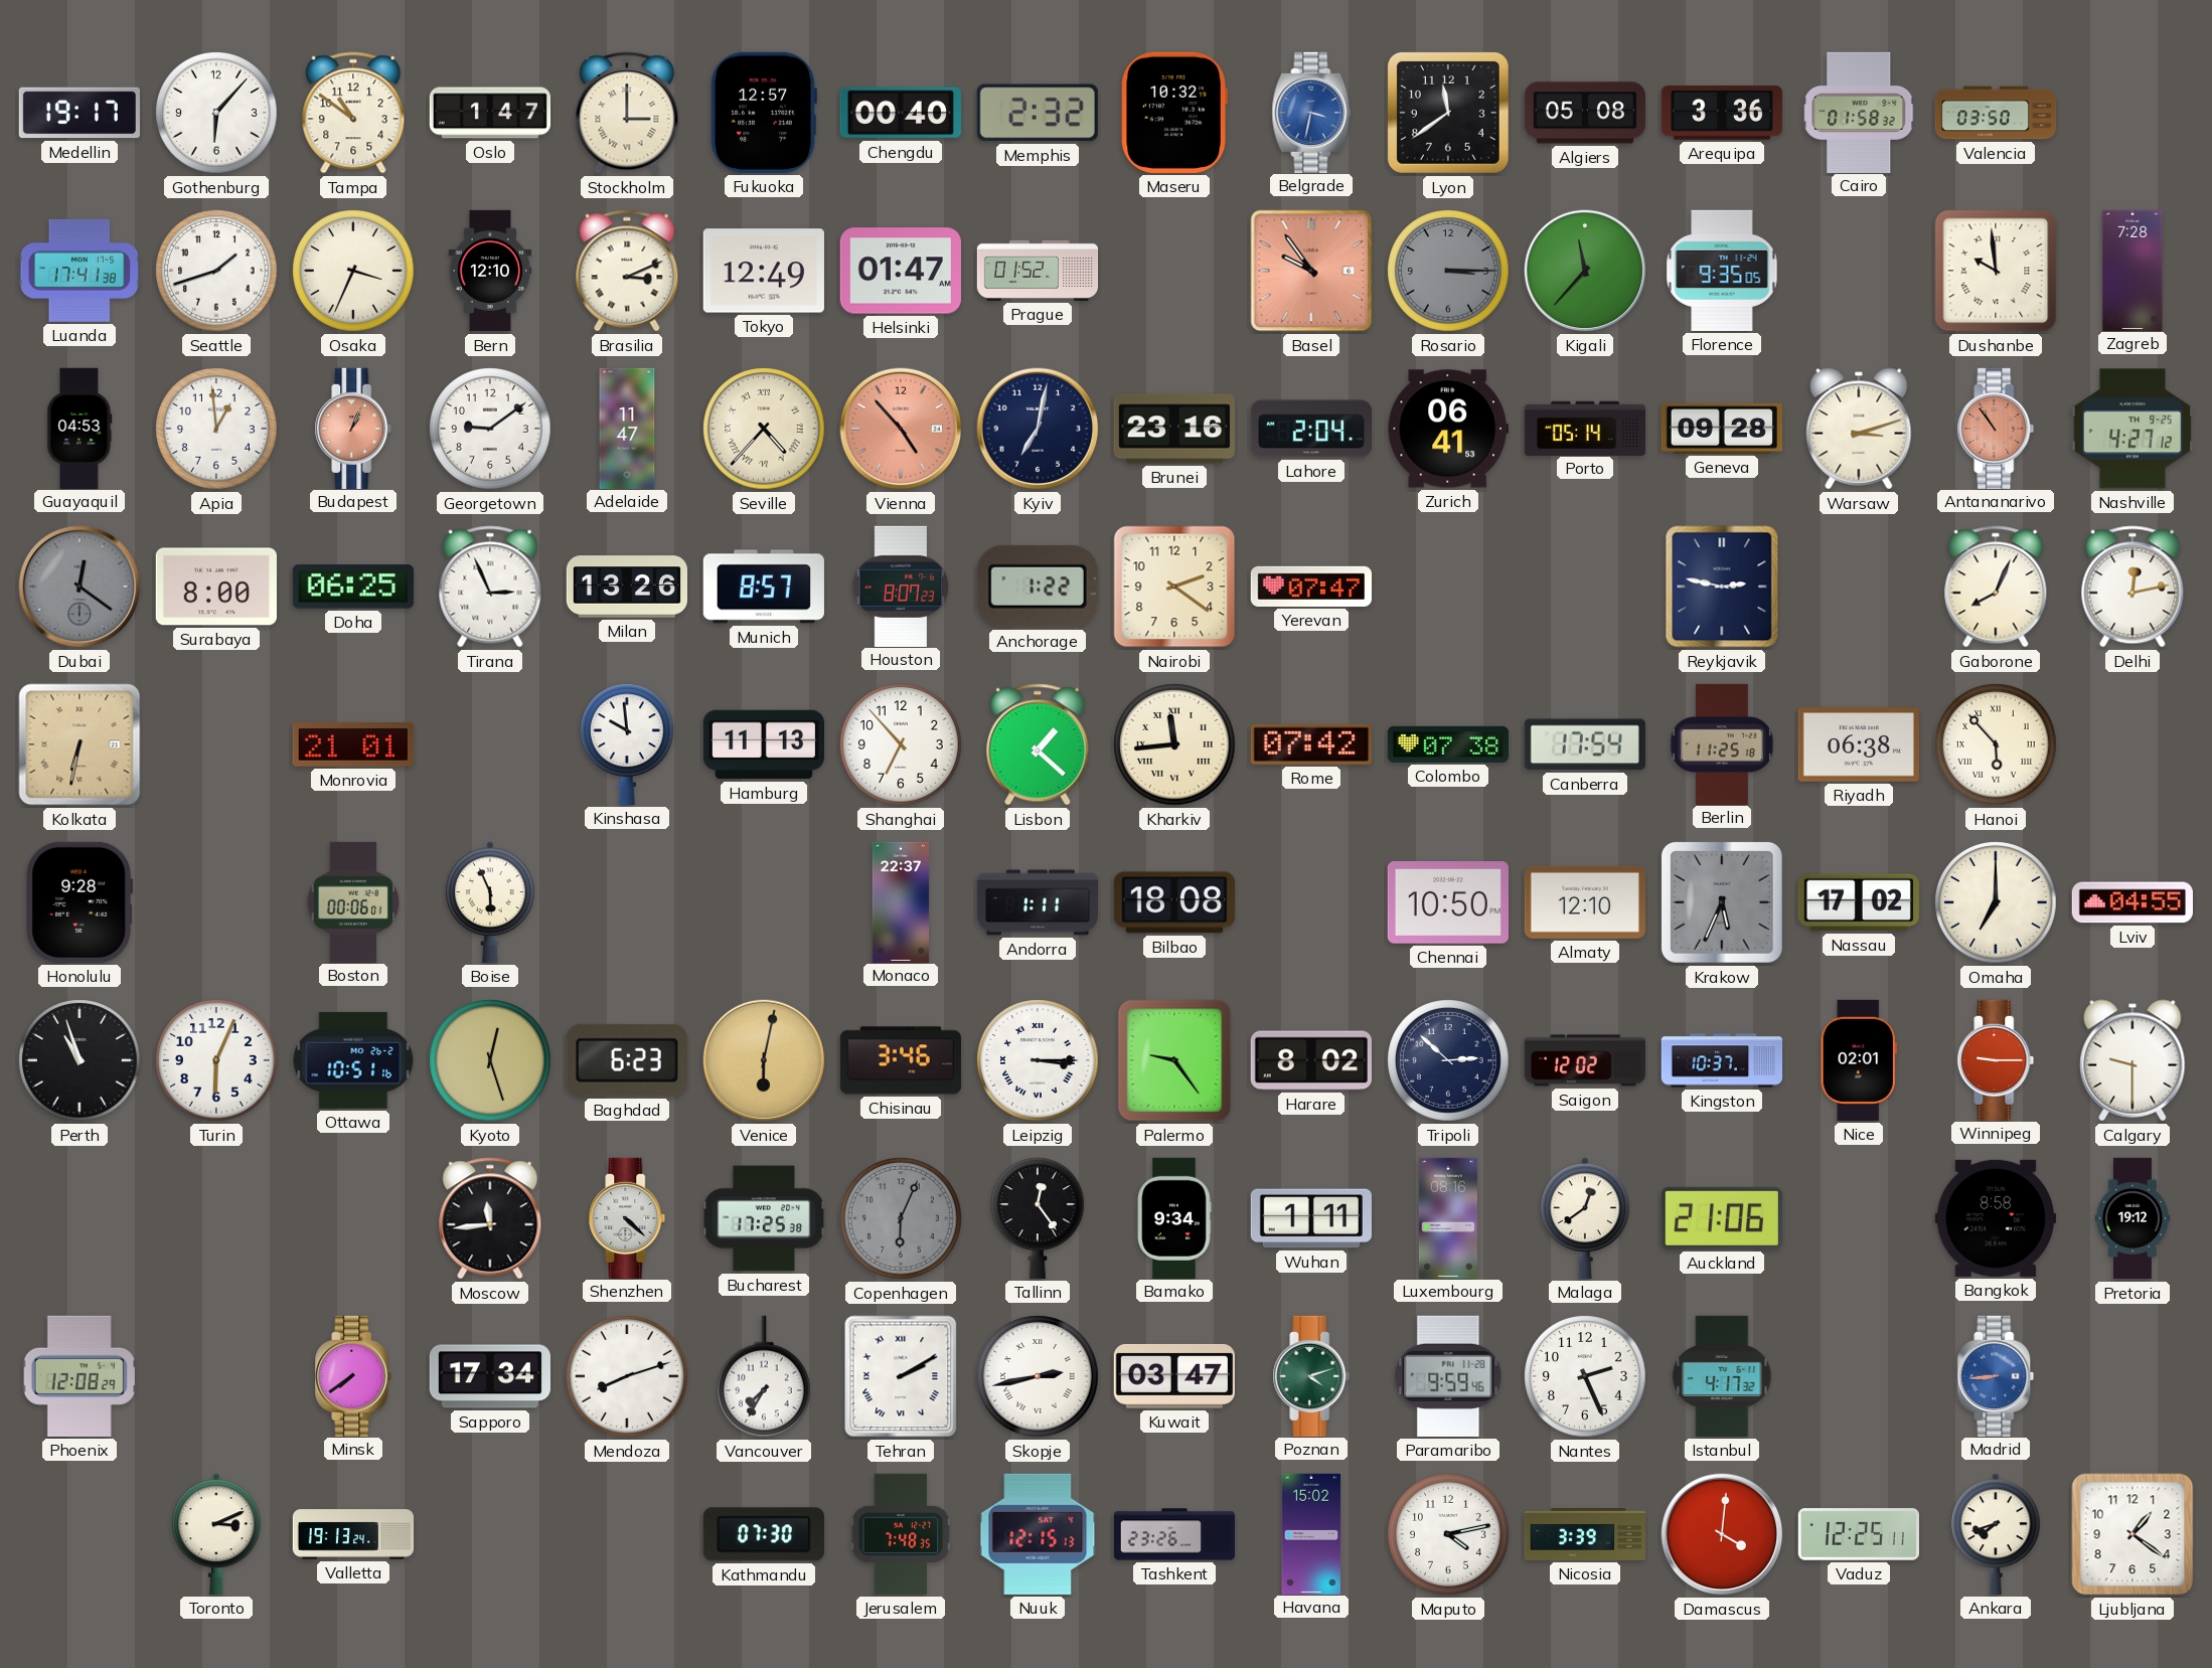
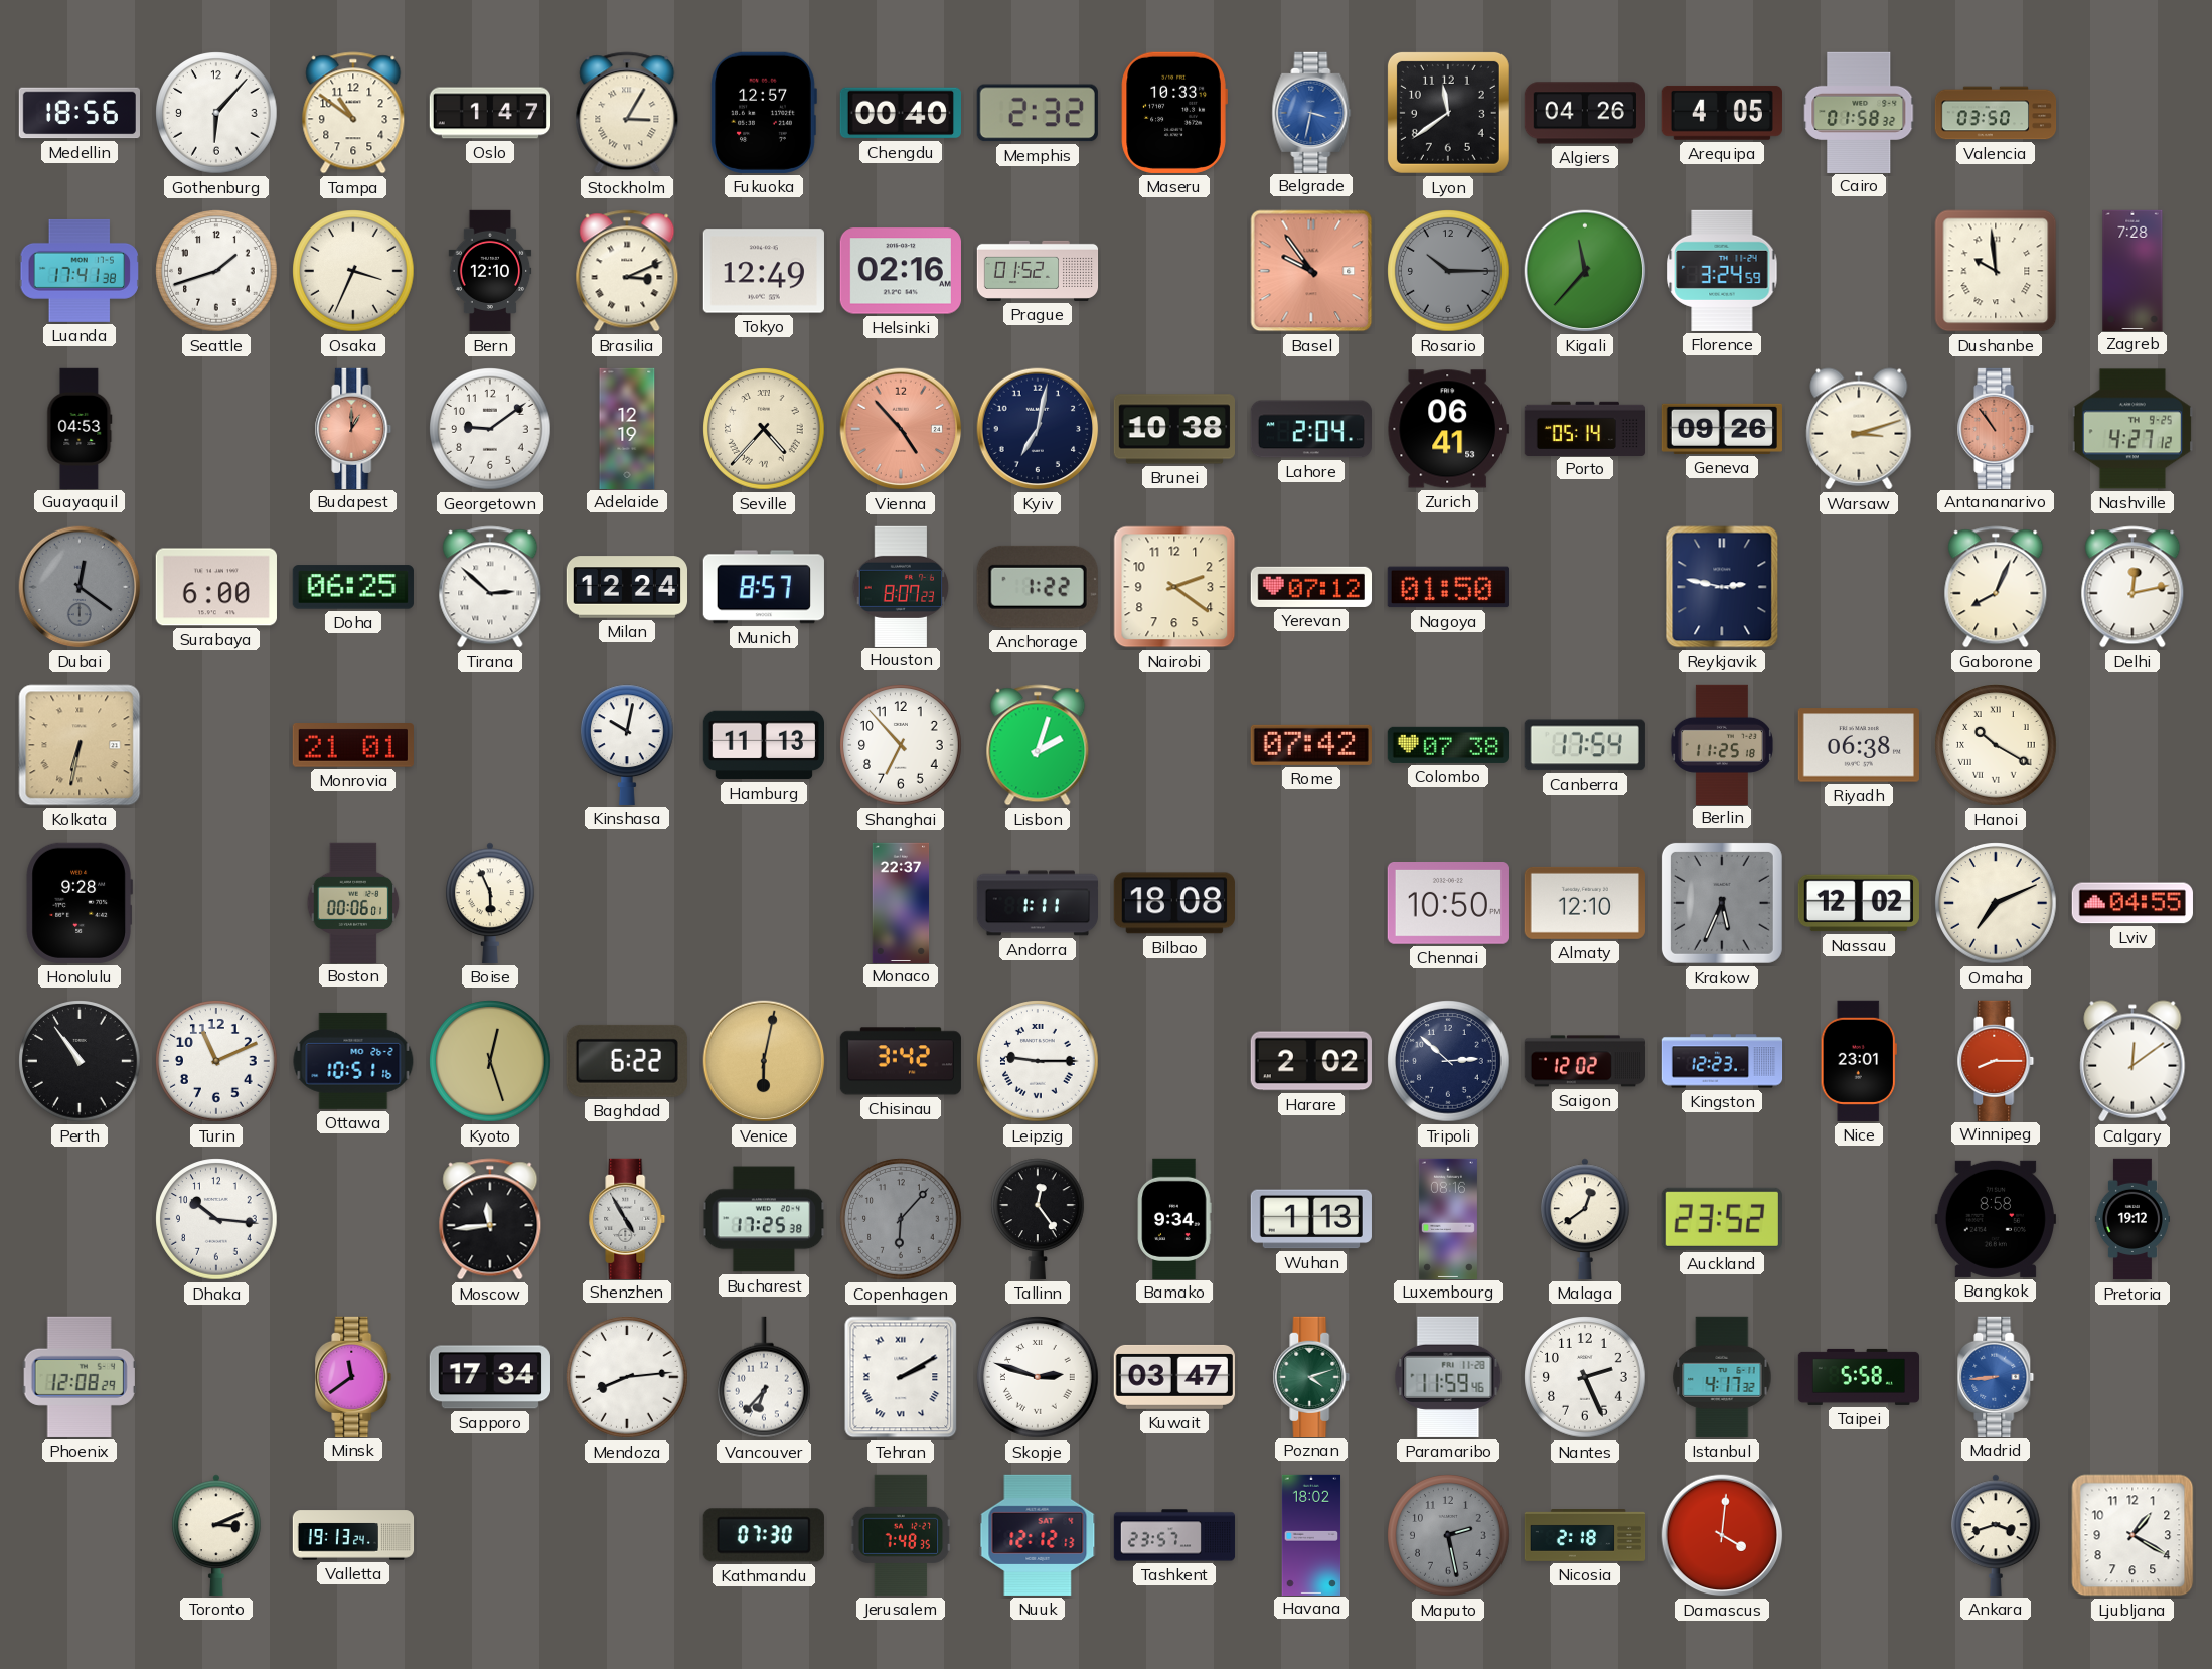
Medellin: 19:17 -> 18:56
Stockholm: 3:00 -> 3:05
Maseru: 10:32 -> 10:33
Algiers: 05:08 -> 04:26
Arequipa: 3:36 -> 4:05
Helsinki: 01:47 -> 02:16
Rosario: 3:15 -> 10:15
Florence: 9:35 -> 3:24
Apia: 12:59 -> none
Budapest: 1:04 -> 1:00
Adelaide: 11:47 -> 12:19
Brunei: 23:16 -> 10:38
Geneva: 09:28 -> 09:26
Surabaya: 8:00 -> 6:00
Tirana: 2:56 -> 2:52
Milan: 13:26 -> 12:24
Yerevan: 07:47 -> 07:12
Nagoya: none -> 01:50
Kinshasa: 9:59 -> 10:02
Lisbon: 1:22 -> 2:03
Kharkiv: 11:44 -> none
Hanoi: 5:53 -> 10:20
Nassau: 17:02 -> 12:02
Omaha: 7:00 -> 7:11
Perth: 10:57 -> 10:54
Turin: 6:04 -> 11:11
Baghdad: 6:23 -> 6:22
Chisinau: 3:46 -> 3:42
Leipzig: 3:15 -> 9:15
Palermo: 9:24 -> none
Harare: 8:02 -> 2:02
Kingston: 10:37 -> 12:23
Nice: 02:01 -> 23:01
Winnipeg: 9:15 -> 8:15
Calgary: 9:30 -> 12:09
Dhaka: none -> 10:16
Shenzhen: 4:22 -> 4:55
Copenhagen: 6:04 -> 6:07
Wuhan: 1:11 -> 1:13
Auckland: 21:06 -> 23:52
Minsk: 7:39 -> 11:39
Mendoza: 8:12 -> 8:14
Vancouver: 7:35 -> 6:37
Skopje: 2:43 -> 2:48
Paramaribo: 9:59 -> 11:59
Taipei: none -> 5:58
Nuuk: 12:15 -> 12:12
Tashkent: 23:26 -> 23:57
Havana: 15:02 -> 18:02
Maputo: 4:13 -> 2:28
Maputo dial: white -> grey
Nicosia: 3:39 -> 2:18
Vaduz: 12:25 -> none
Ankara: 7:42 -> 3:42
Ljubljana: 1:21 -> 1:20
